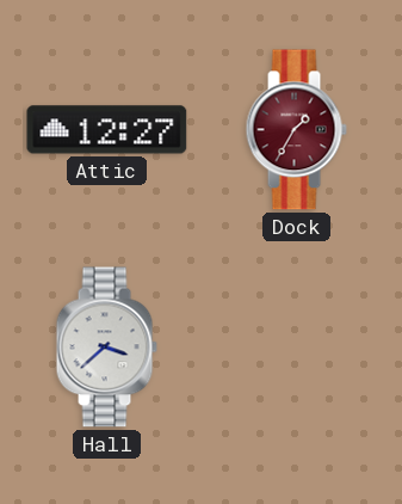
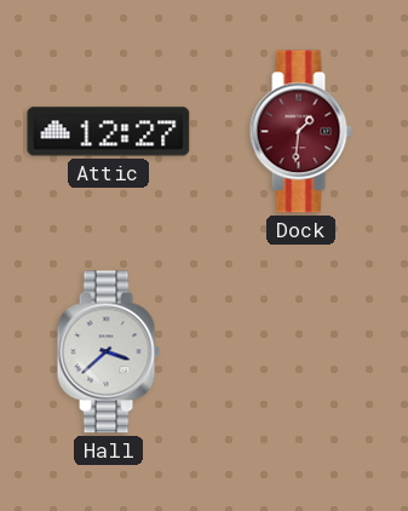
Dock: 1:35 -> 1:31
